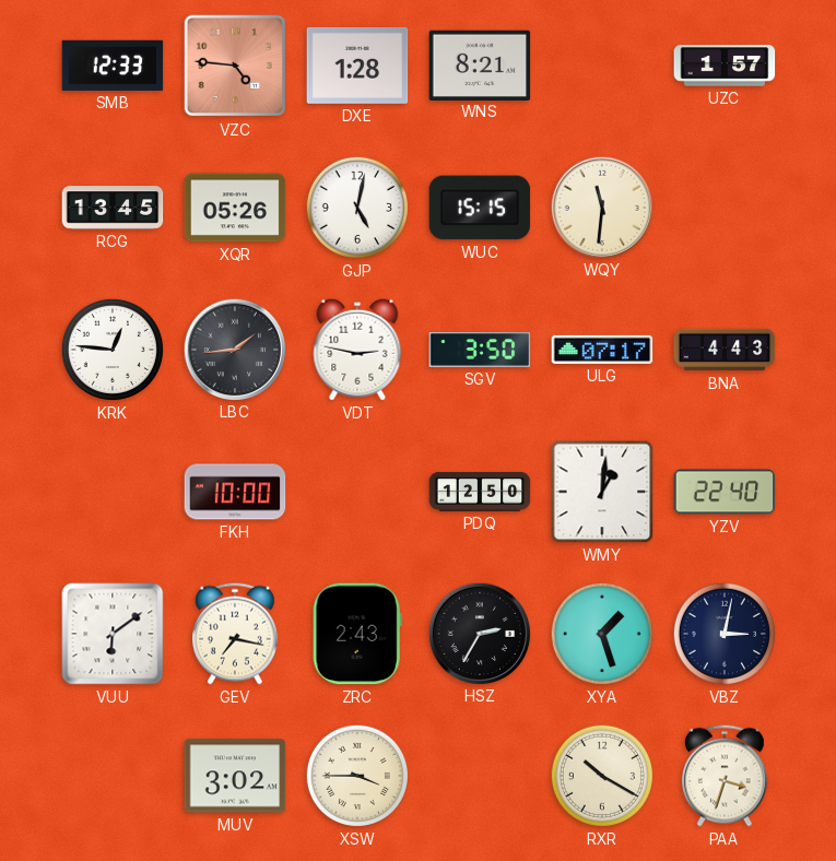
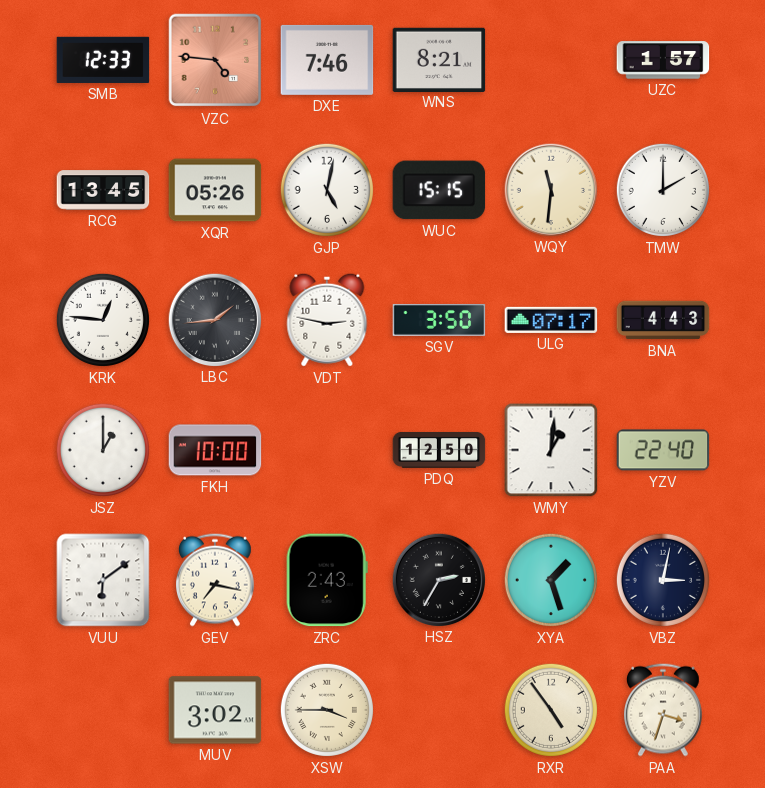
DXE: 1:28 -> 7:46
TMW: none -> 2:00
JSZ: none -> 1:00
RXR: 10:20 -> 4:54
